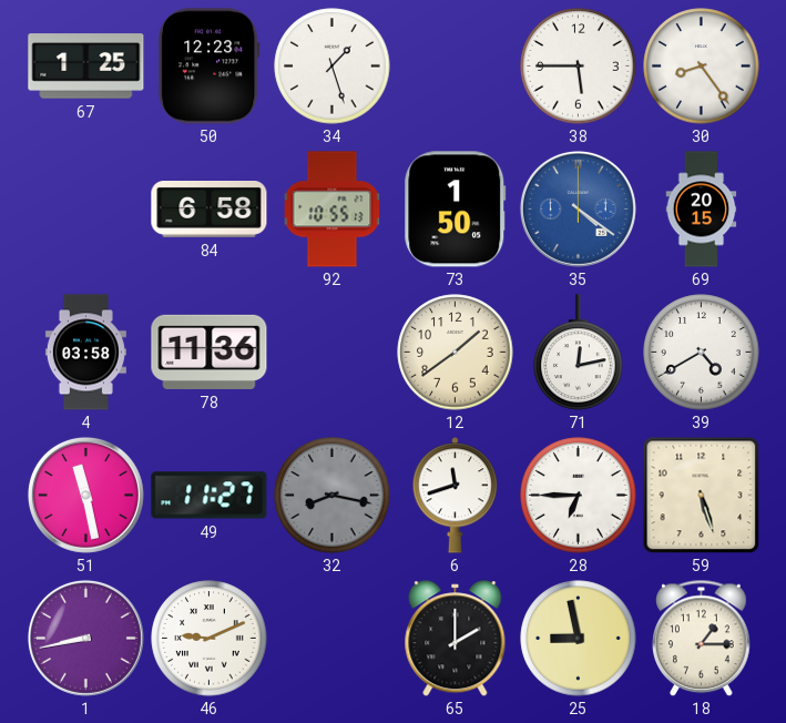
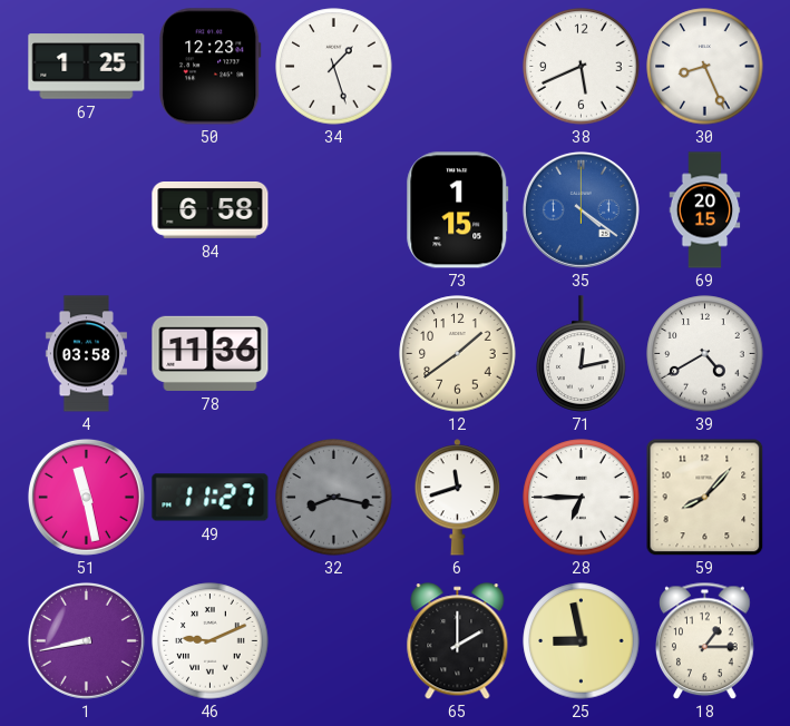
38: 5:45 -> 5:41
30: 8:24 -> 8:26
92: 10:55 -> none
73: 1:50 -> 1:15
59: 5:27 -> 8:07
